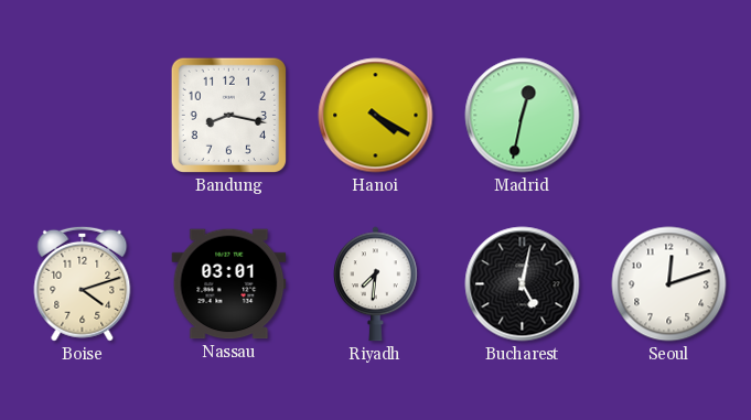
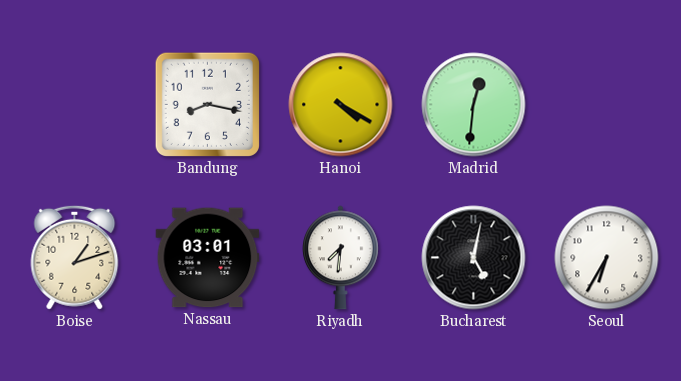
Madrid: 12:32 -> 12:31
Boise: 4:12 -> 1:12
Seoul: 12:12 -> 6:35
